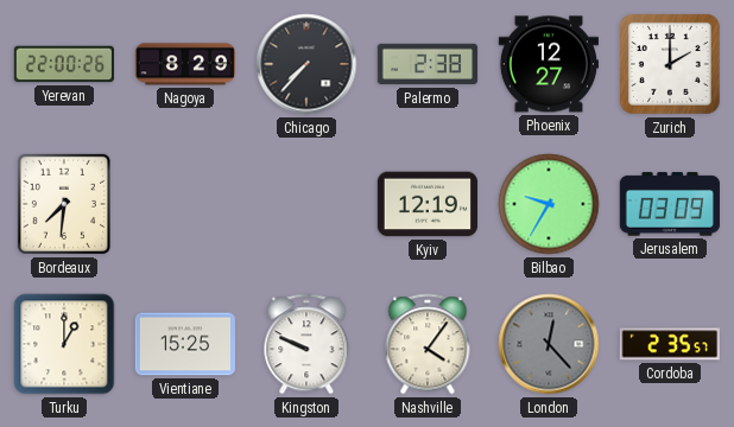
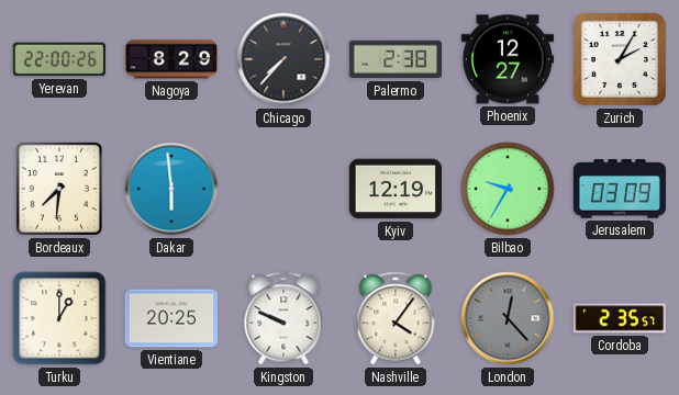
Zurich: 2:00 -> 2:05
Dakar: none -> 5:59
Vientiane: 15:25 -> 20:25
